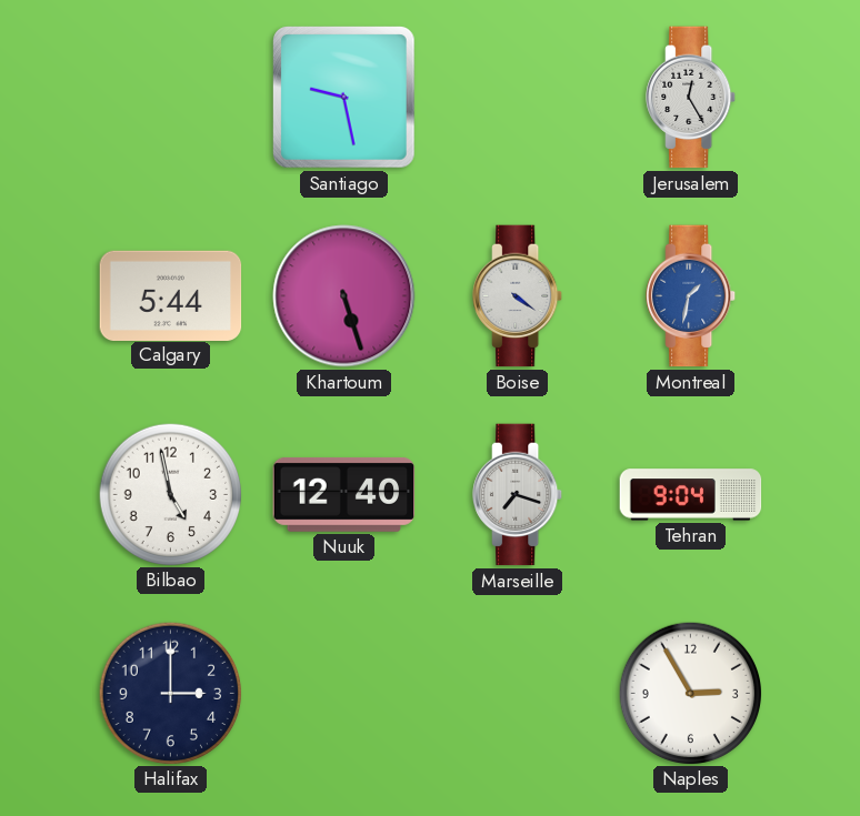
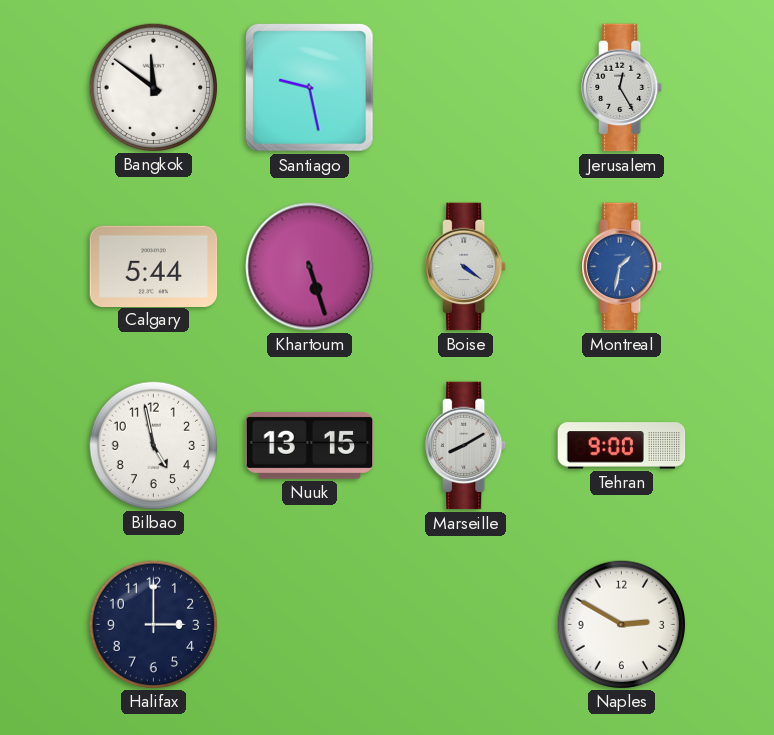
Bangkok: none -> 11:51
Nuuk: 12:40 -> 13:15
Marseille: 7:18 -> 8:10
Tehran: 9:04 -> 9:00
Naples: 2:55 -> 2:50
